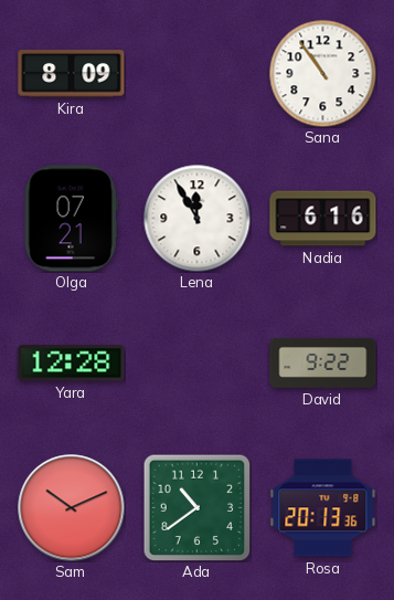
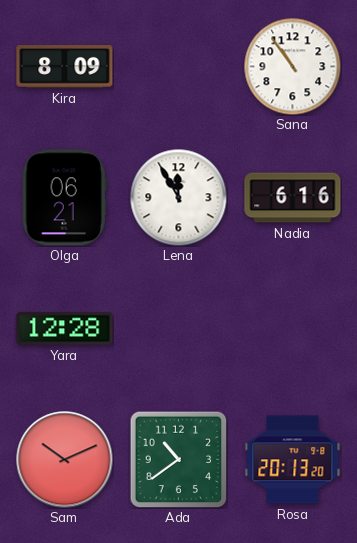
Olga: 07:21 -> 06:21
David: 9:22 -> none
Rosa: 20:13:36 -> 20:13:20
